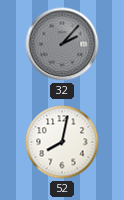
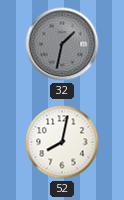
32: 2:07 -> 1:32
